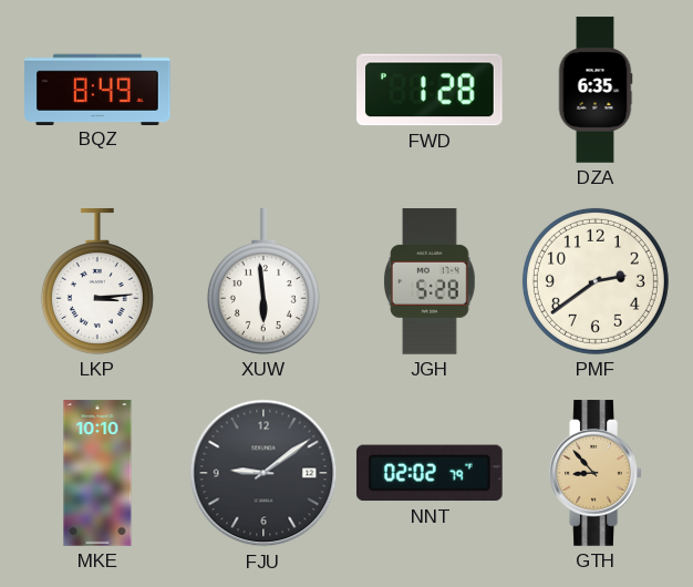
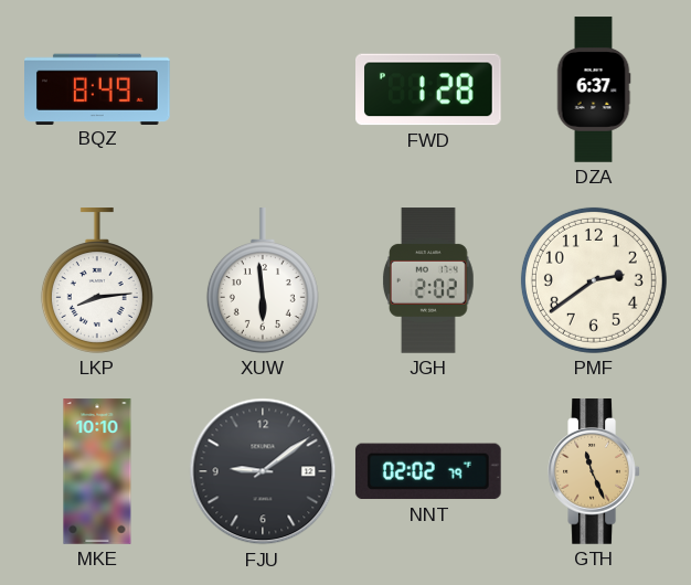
DZA: 6:35 -> 6:37
LKP: 3:14 -> 8:14
JGH: 5:28 -> 2:02
GTH: 8:53 -> 11:26
